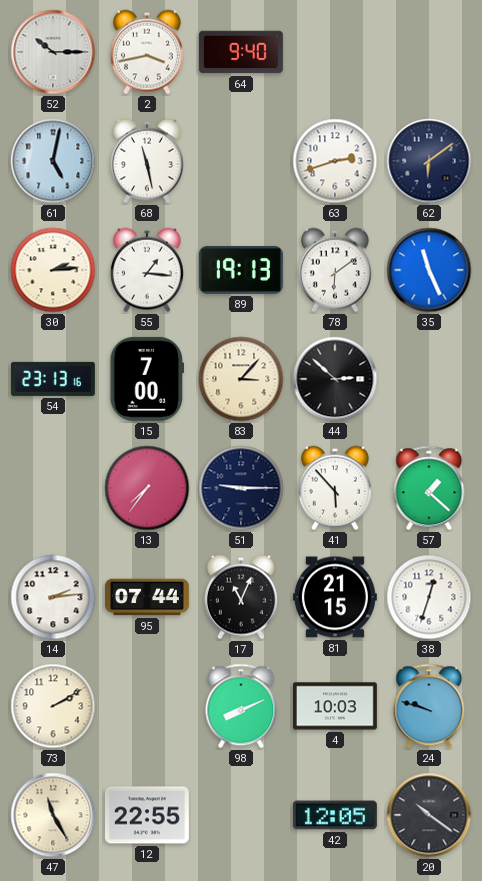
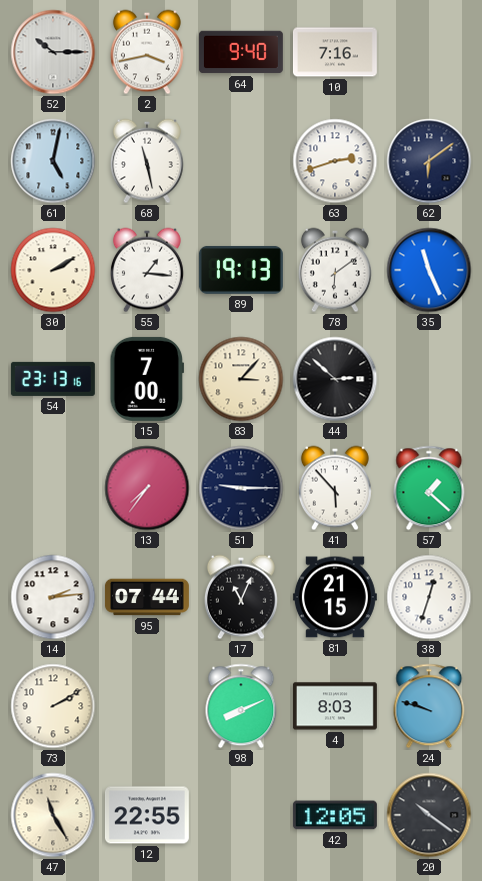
10: none -> 7:16
30: 2:14 -> 2:10
4: 10:03 -> 8:03
